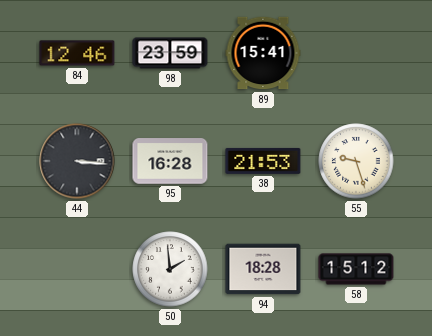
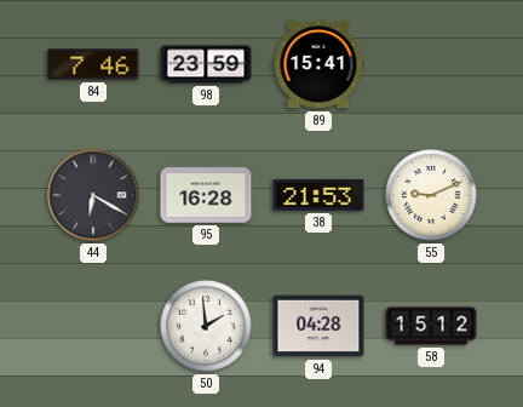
84: 12:46 -> 7:46
44: 3:16 -> 6:20
55: 9:27 -> 9:11
94: 18:28 -> 04:28
